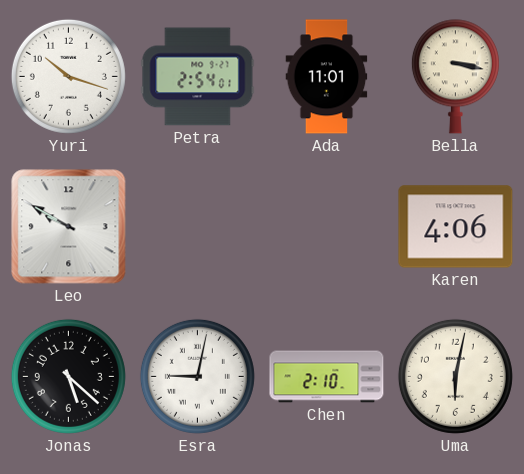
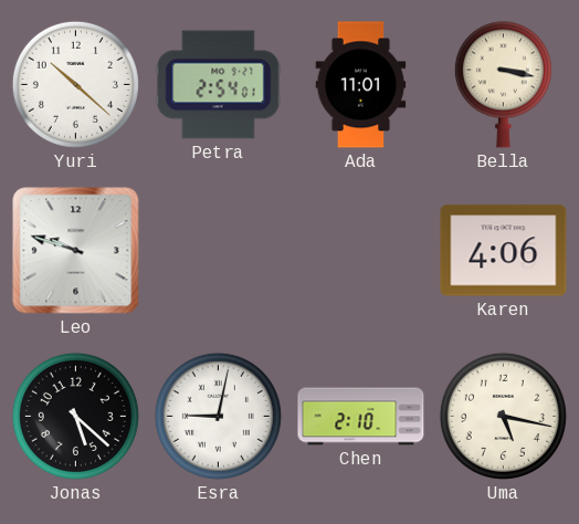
Yuri: 10:18 -> 10:22
Leo: 9:50 -> 9:48
Uma: 6:02 -> 5:17
